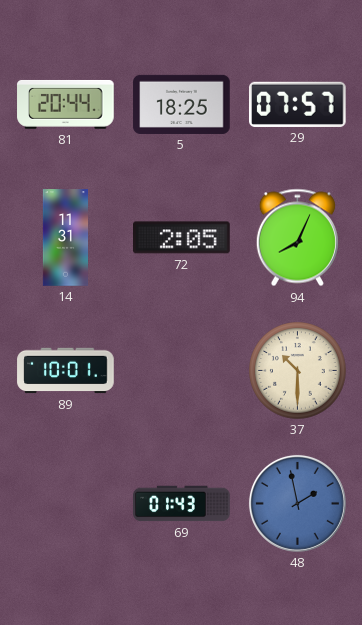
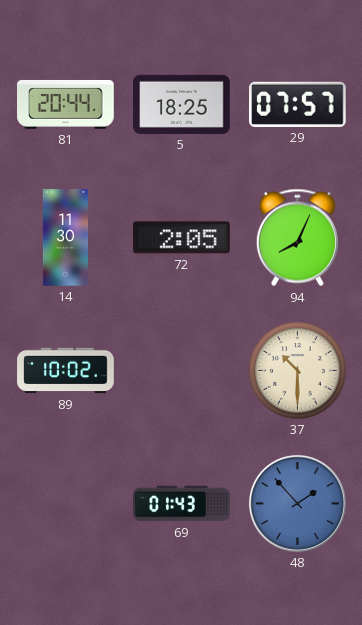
14: 11:31 -> 11:30
89: 10:01 -> 10:02
48: 1:58 -> 1:53
